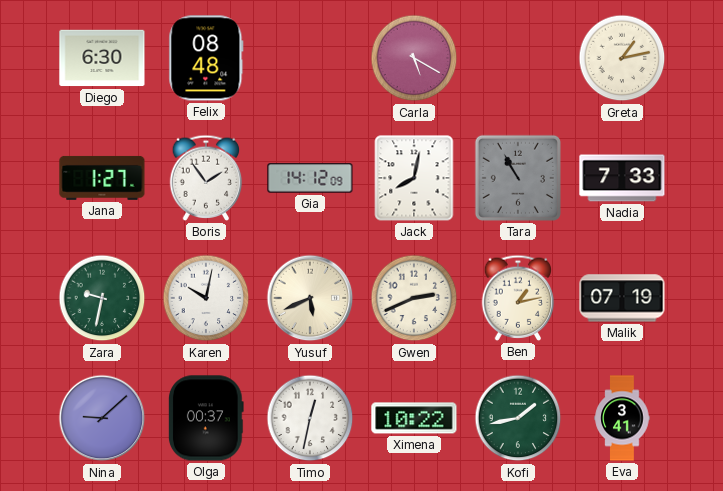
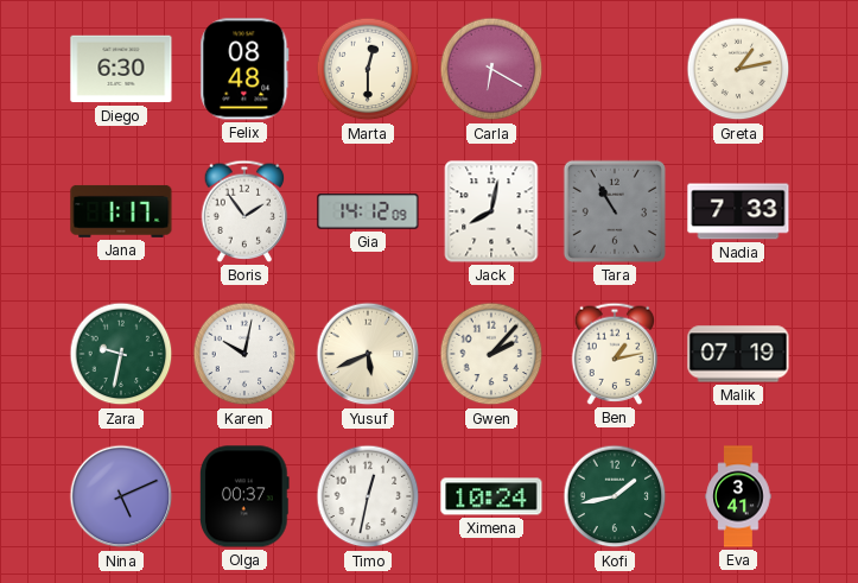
Marta: none -> 12:30
Carla: 5:20 -> 6:20
Jana: 1:27 -> 1:17
Gwen: 2:41 -> 2:07
Nina: 9:08 -> 5:11
Ximena: 10:22 -> 10:24
